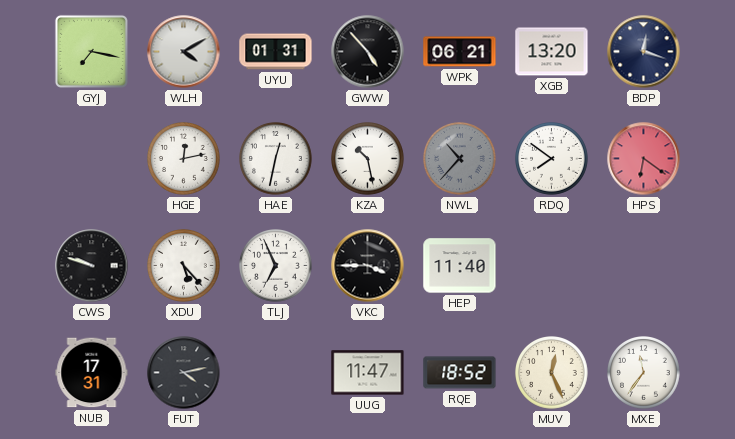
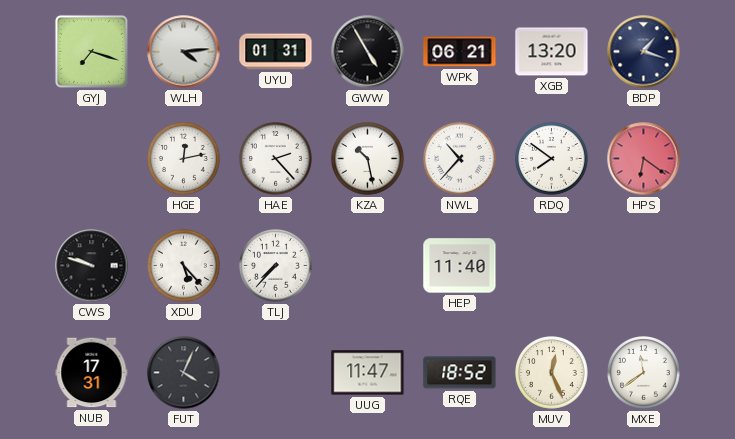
GYJ: 7:17 -> 7:18
WLH: 4:10 -> 4:14
GWW: 4:53 -> 4:55
BDP: 12:18 -> 1:18
HAE: 12:32 -> 2:23
NWL dial: grey -> white
TLJ: 6:56 -> 7:37
VKC: 3:45 -> none
FUT: 4:13 -> 4:04
MXE: 11:36 -> 11:39
